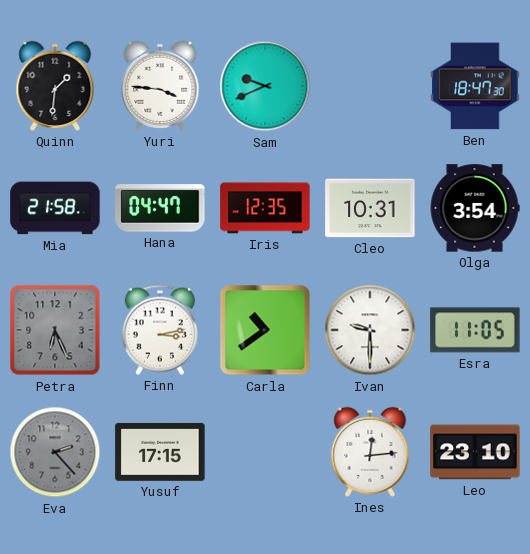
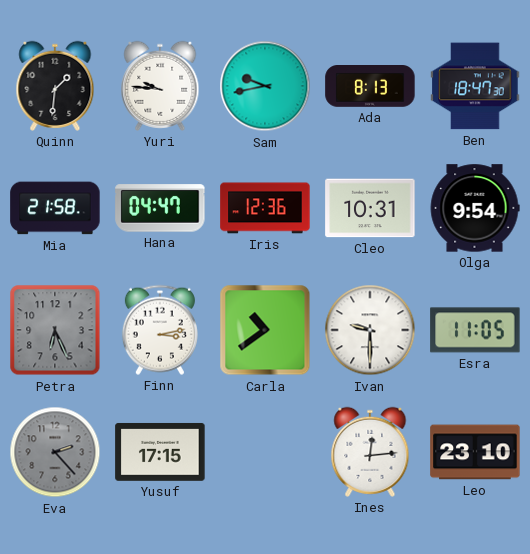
Yuri: 3:46 -> 9:46
Sam: 9:41 -> 9:43
Ada: none -> 8:13
Iris: 12:35 -> 12:36
Olga: 3:54 -> 9:54
